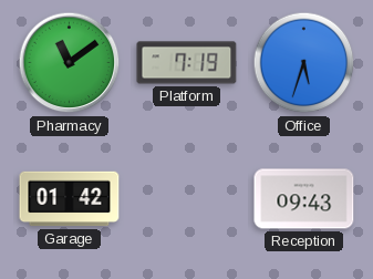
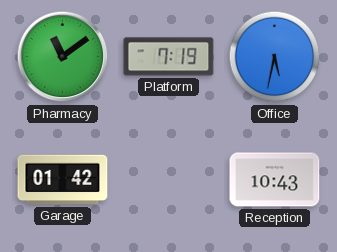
Office: 5:33 -> 5:32
Reception: 09:43 -> 10:43
